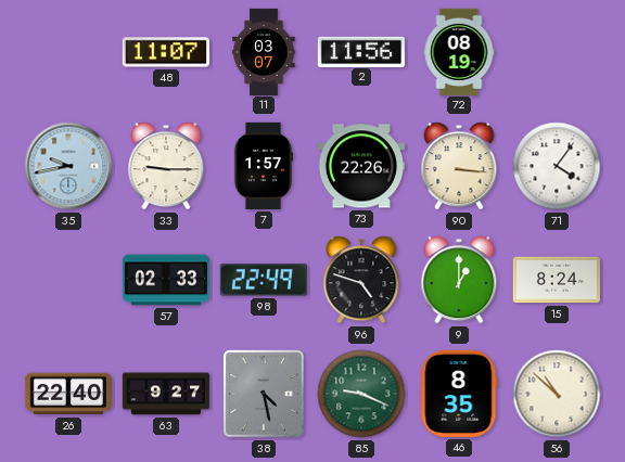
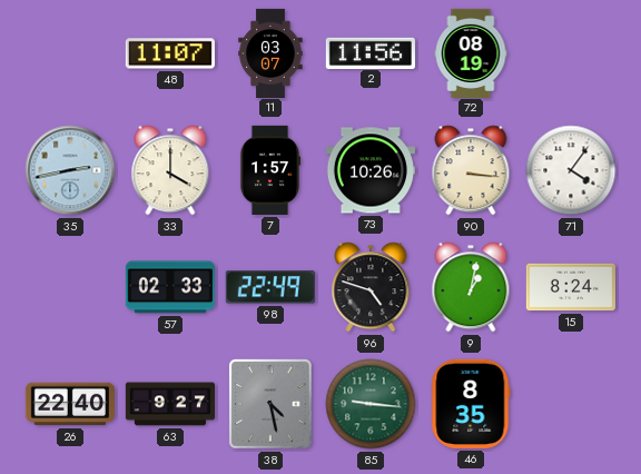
35: 9:43 -> 2:43
33: 9:15 -> 4:00
73: 22:26 -> 10:26
9: 1:00 -> 1:02
85: 9:19 -> 9:16
56: 10:52 -> none
